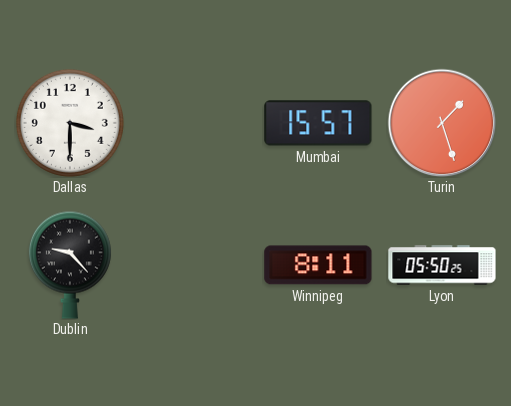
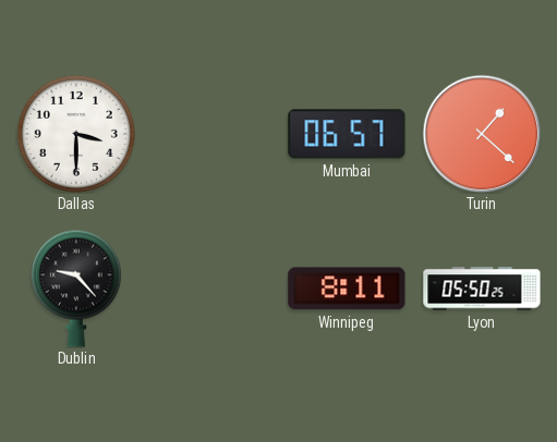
Mumbai: 15:57 -> 06:57
Turin: 1:27 -> 1:22
